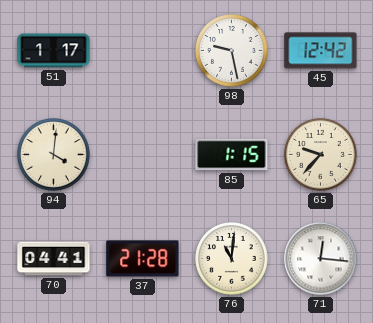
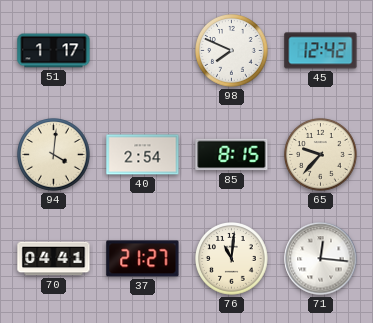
98: 9:28 -> 7:49
40: none -> 2:54
85: 1:15 -> 8:15
37: 21:28 -> 21:27
